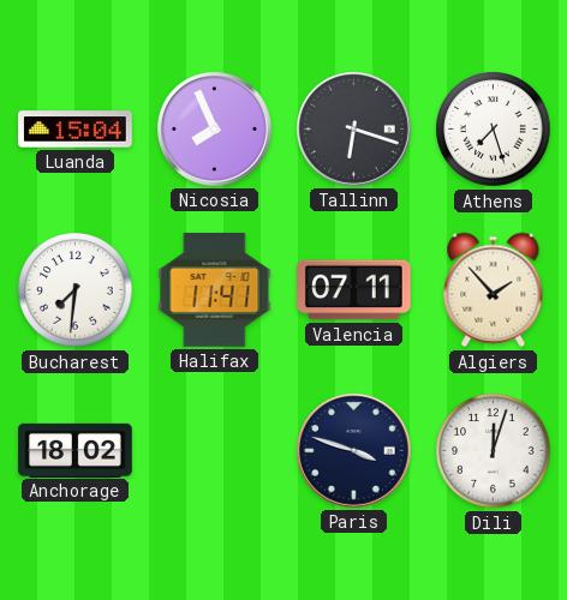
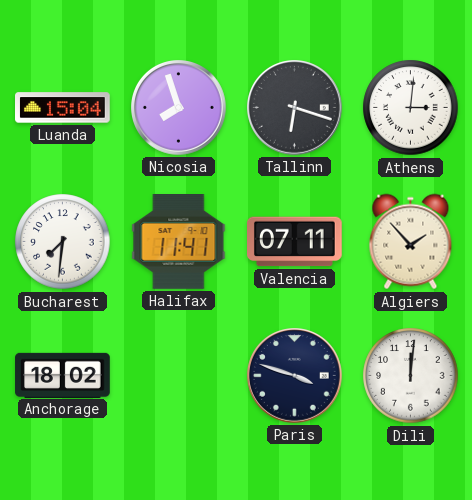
Nicosia: 7:56 -> 7:57
Athens: 7:27 -> 3:01
Dili: 12:03 -> 12:01
